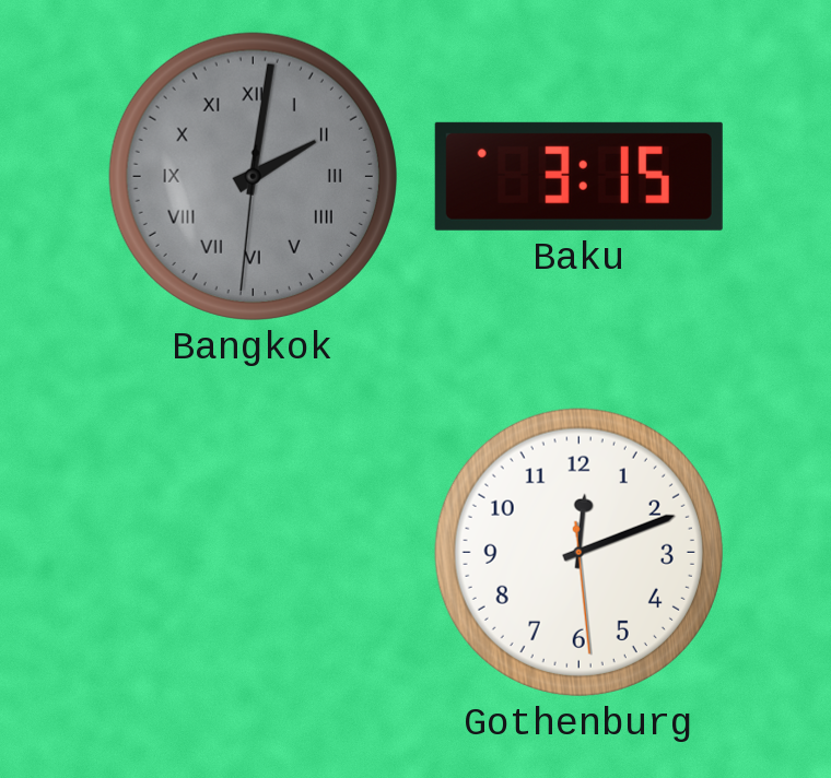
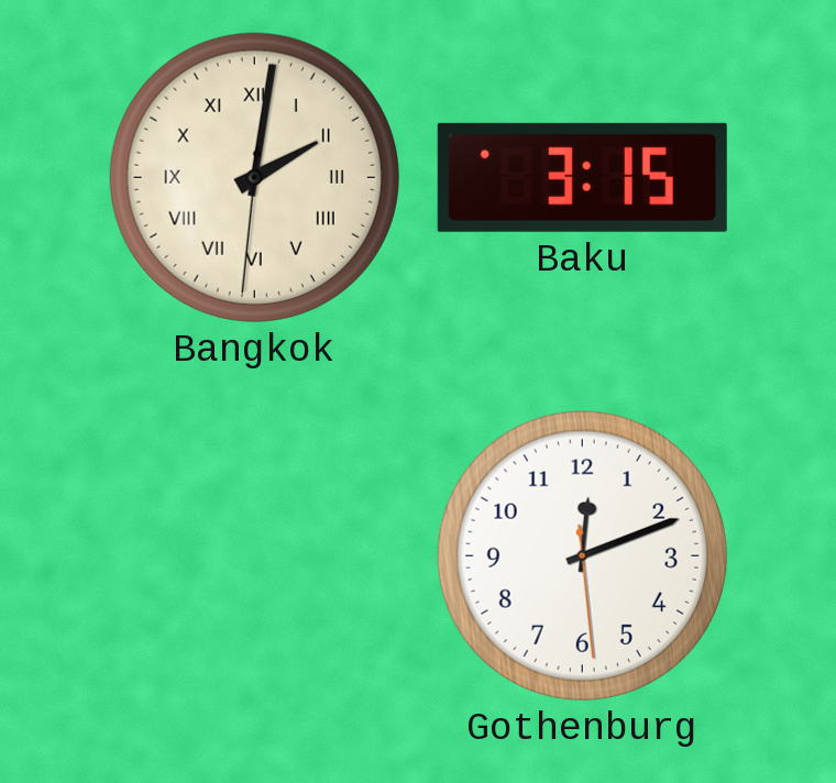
Bangkok dial: grey -> cream
